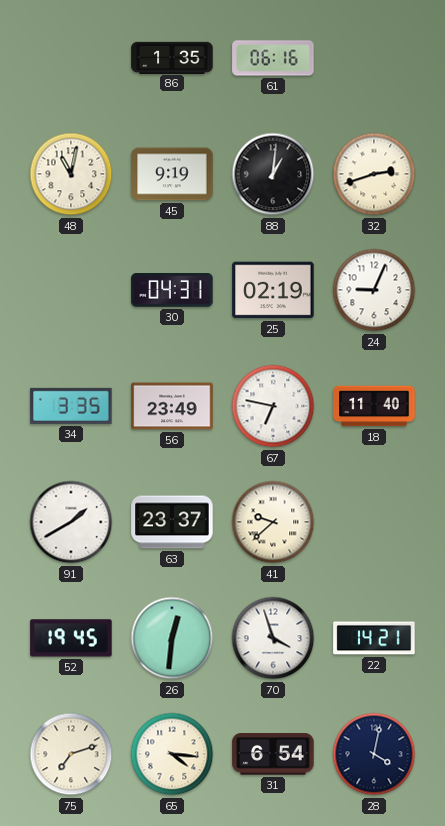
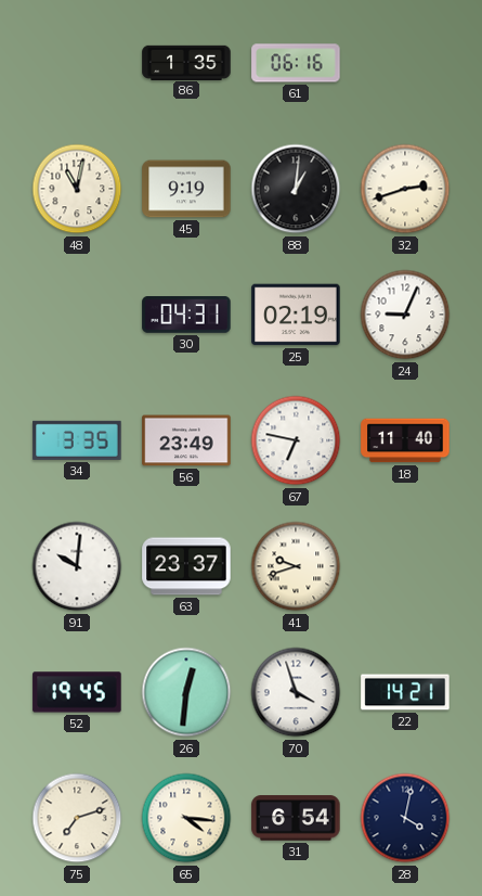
91: 1:40 -> 10:01
41: 9:38 -> 9:42
